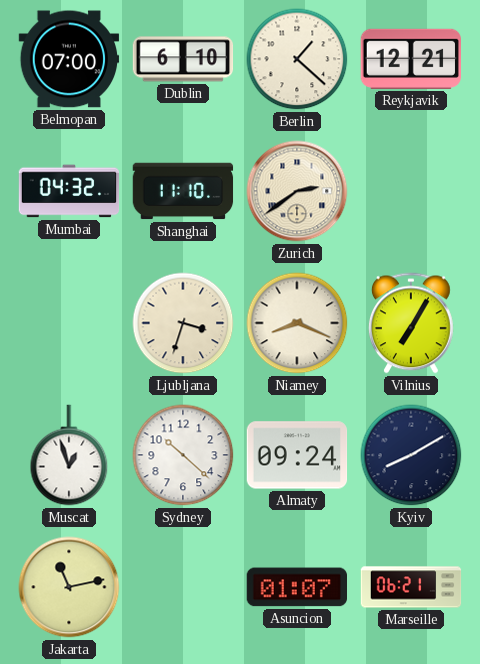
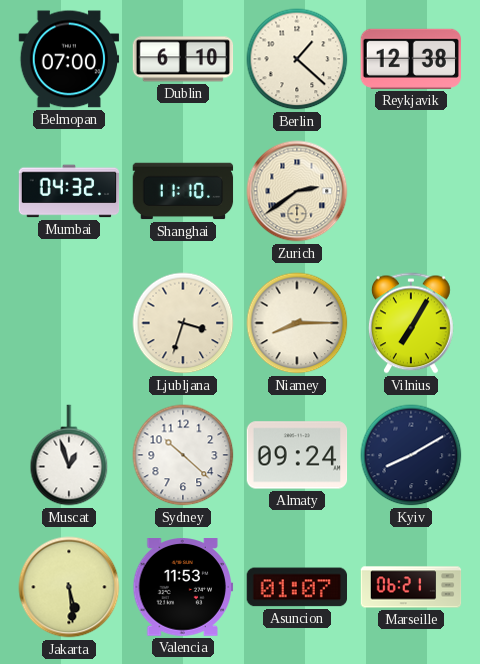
Reykjavik: 12:21 -> 12:38
Niamey: 8:19 -> 8:15
Jakarta: 11:13 -> 5:29
Valencia: none -> 11:53
